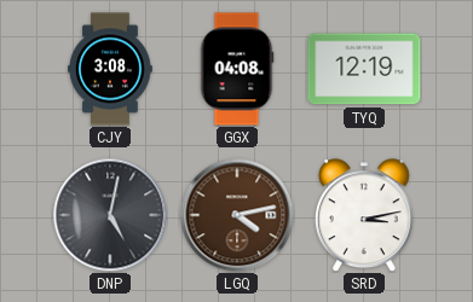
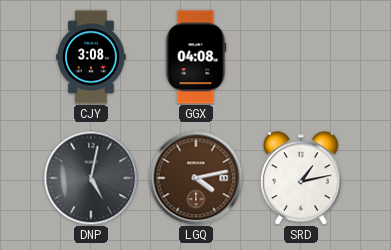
TYQ: 12:19 -> none
SRD: 3:13 -> 1:13
